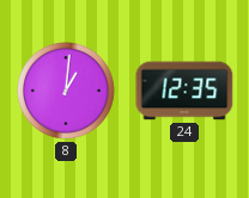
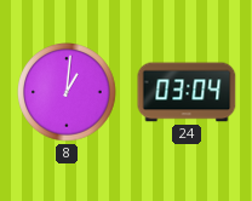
24: 12:35 -> 03:04
